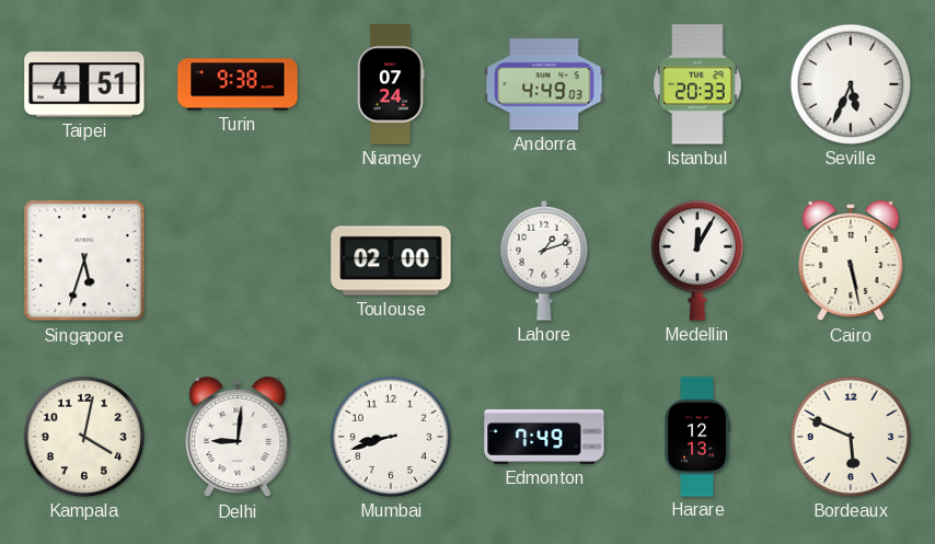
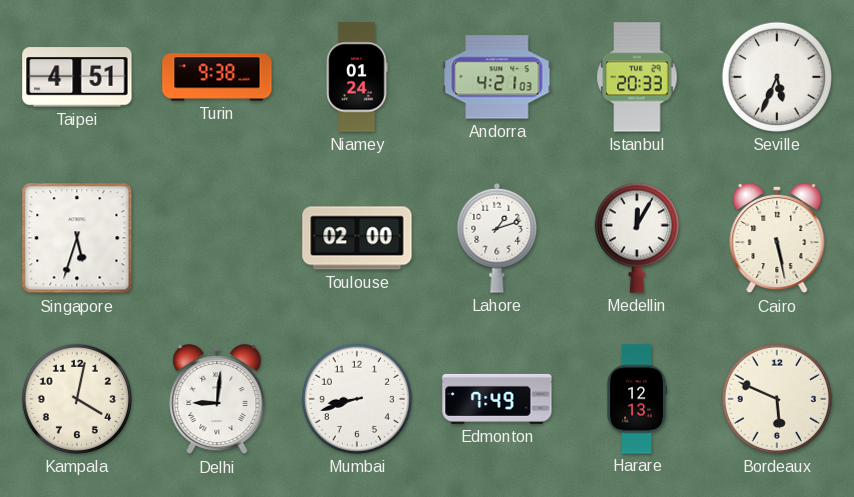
Niamey: 07:24 -> 01:24
Andorra: 4:49 -> 4:21
